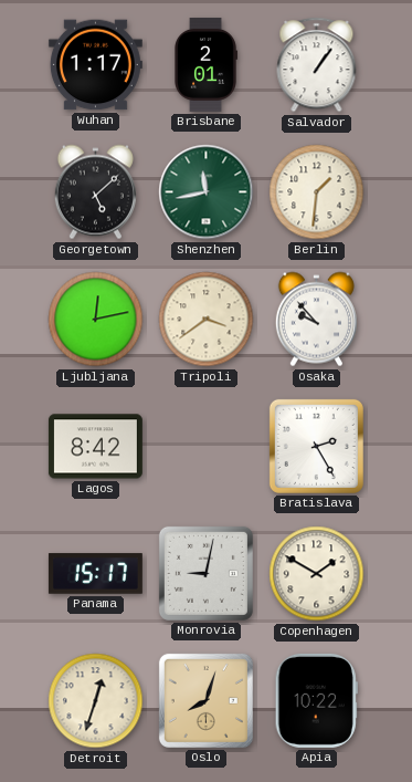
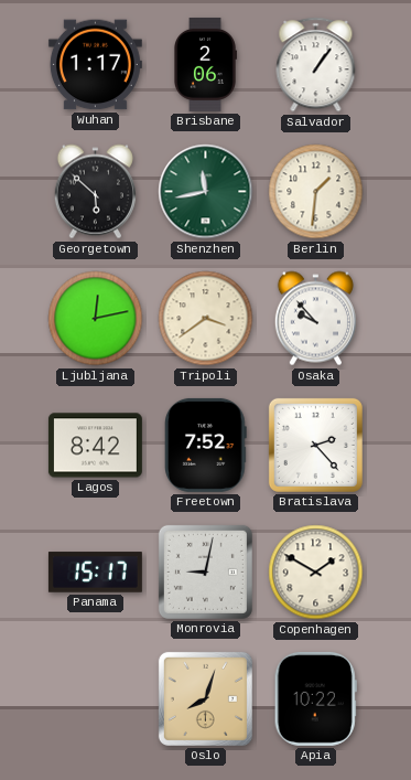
Brisbane: 2:01 -> 2:06
Georgetown: 5:08 -> 5:52
Freetown: none -> 7:52
Bratislava: 2:25 -> 2:23
Detroit: 12:33 -> none
